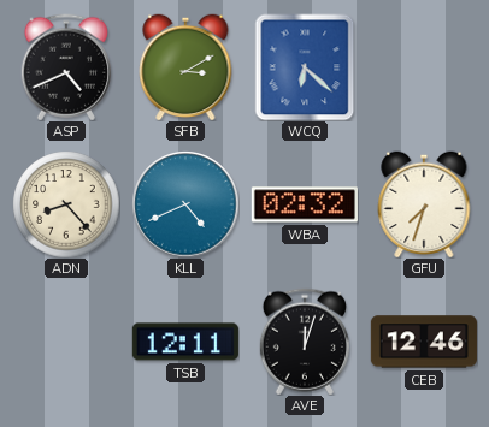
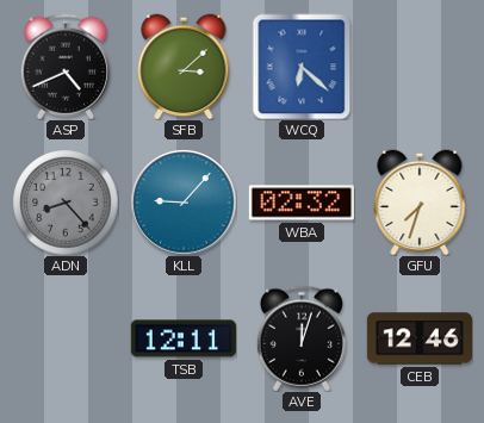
SFB: 3:10 -> 3:08
ADN dial: cream -> grey
KLL: 4:41 -> 9:07
